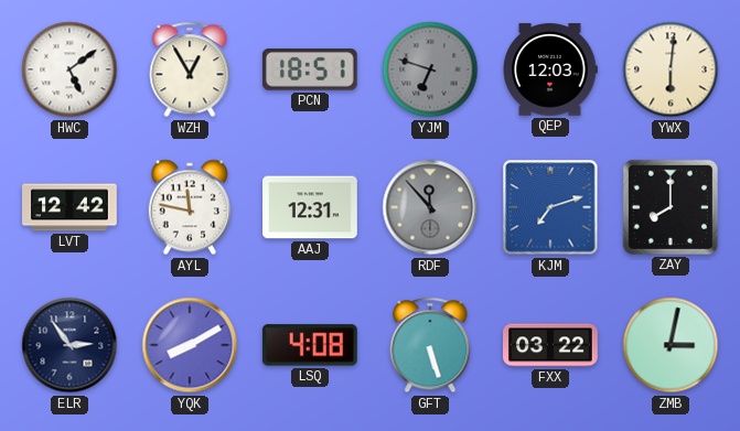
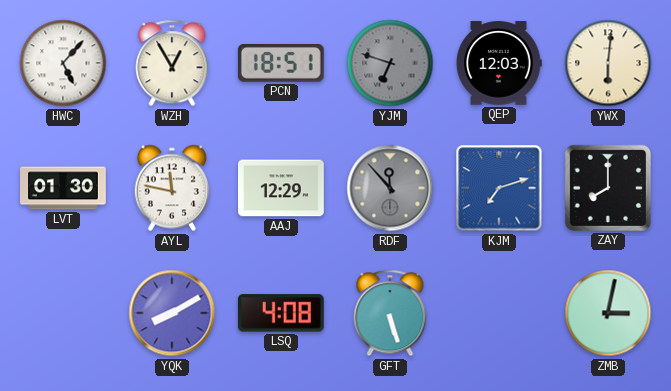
HWC: 5:09 -> 5:07
LVT: 12:42 -> 01:30
AAJ: 12:31 -> 12:29
ELR: 2:54 -> none
FXX: 03:22 -> none
